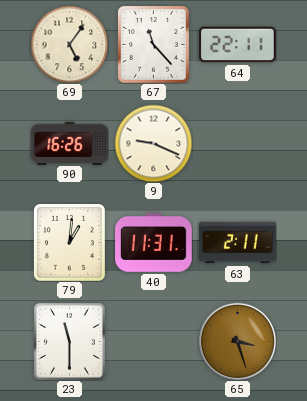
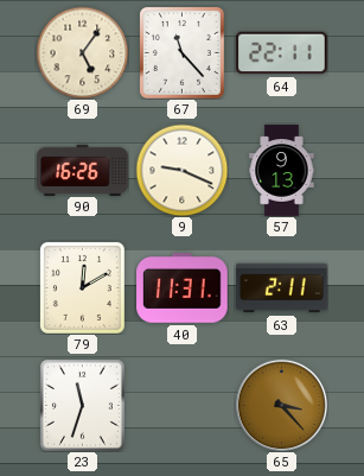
57: none -> 9:13
79: 1:01 -> 12:10
23: 11:30 -> 11:33
65: 3:27 -> 3:23
